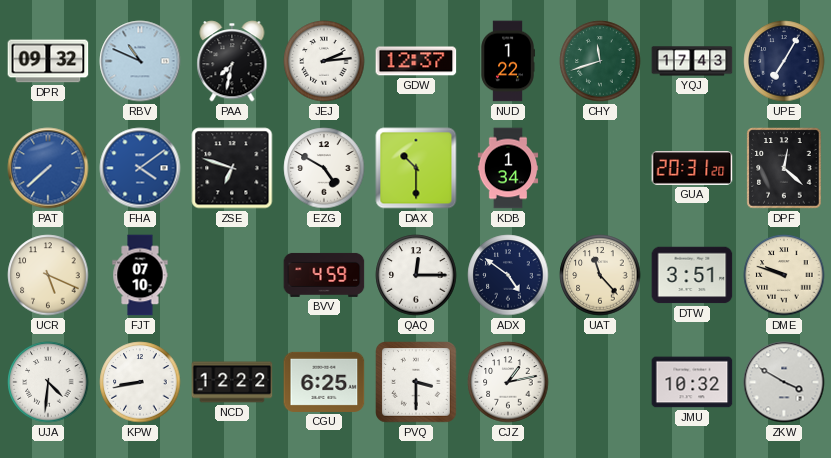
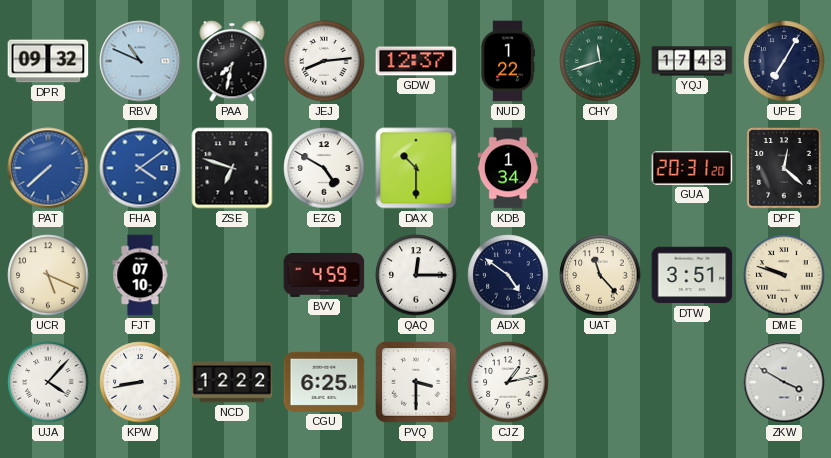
JEJ: 2:14 -> 8:14
UJA: 4:31 -> 4:07
JMU: 10:32 -> none
